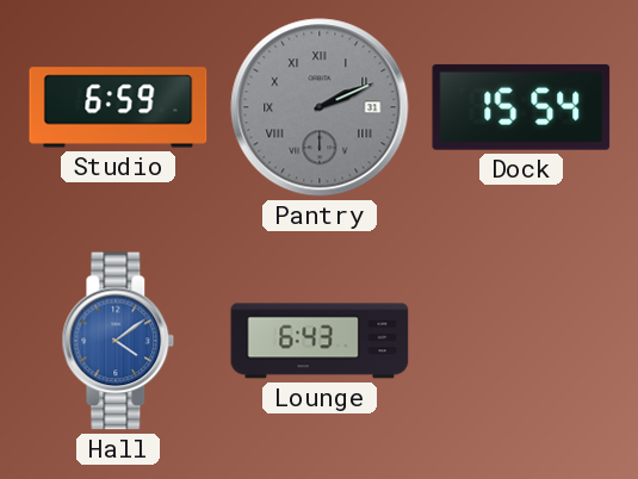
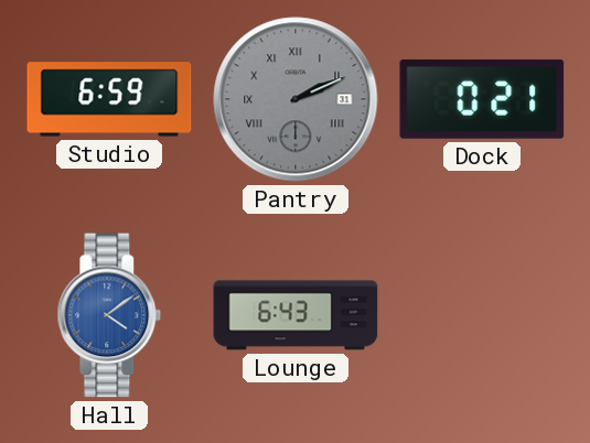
Dock: 15:54 -> 0:21
